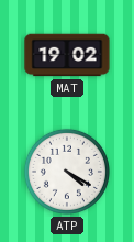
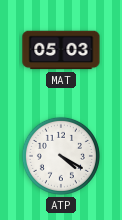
MAT: 19:02 -> 05:03
